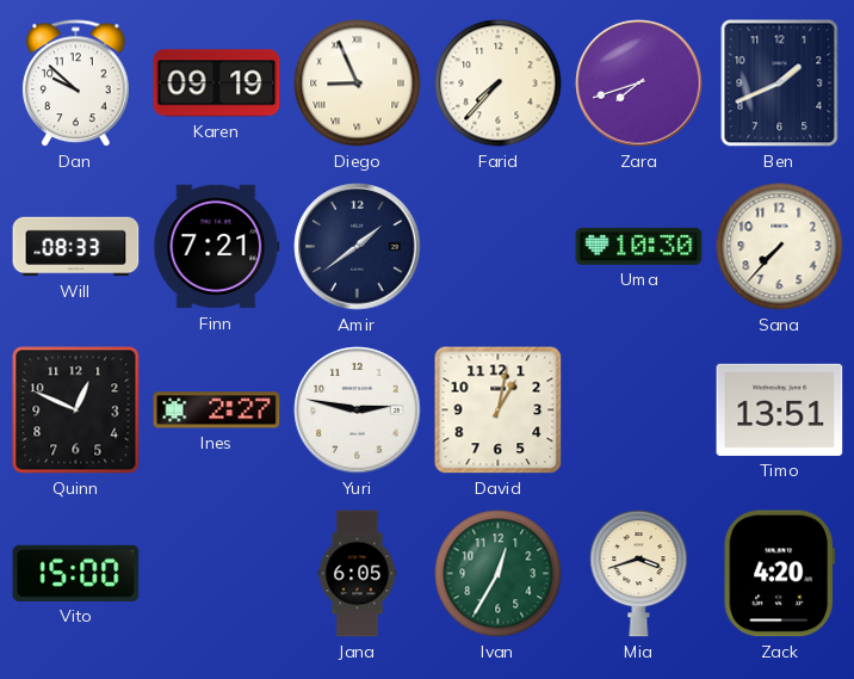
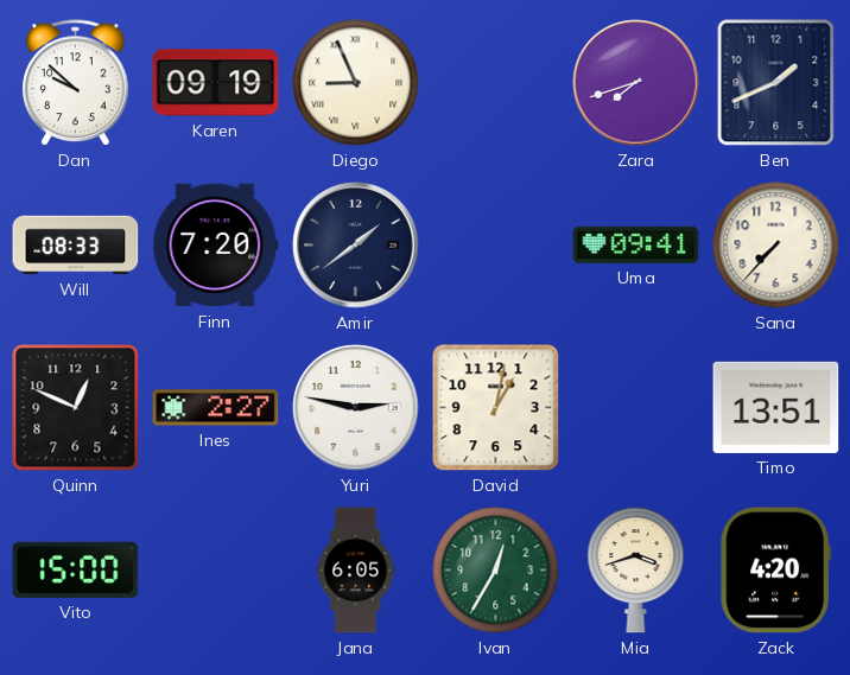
Farid: 7:37 -> none
Finn: 7:21 -> 7:20
Uma: 10:30 -> 09:41
